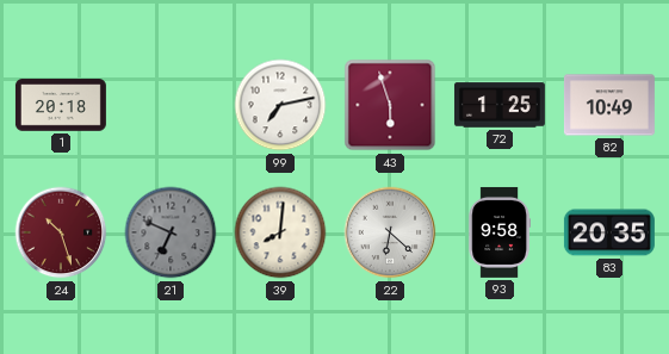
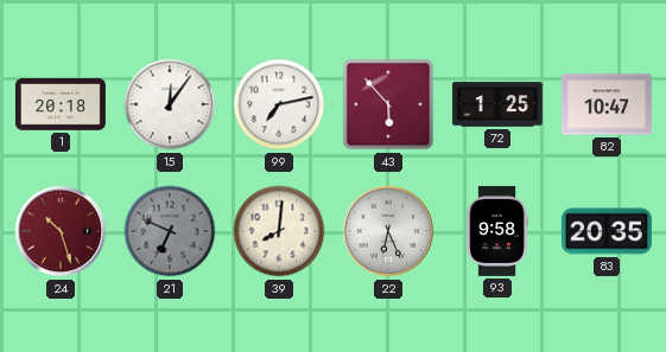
15: none -> 12:06
43: 5:57 -> 5:53
82: 10:49 -> 10:47
22: 6:22 -> 6:26
